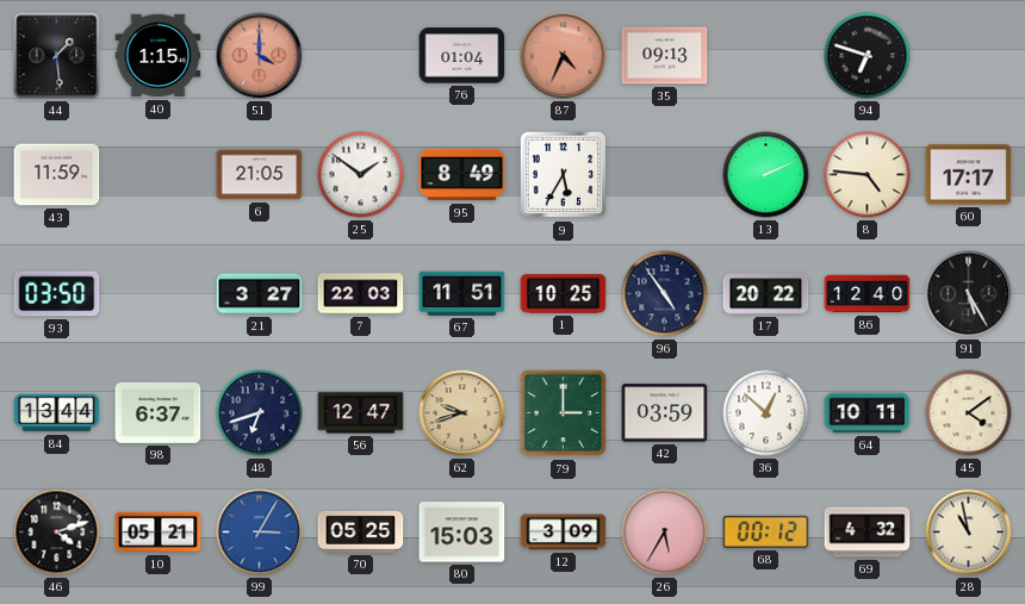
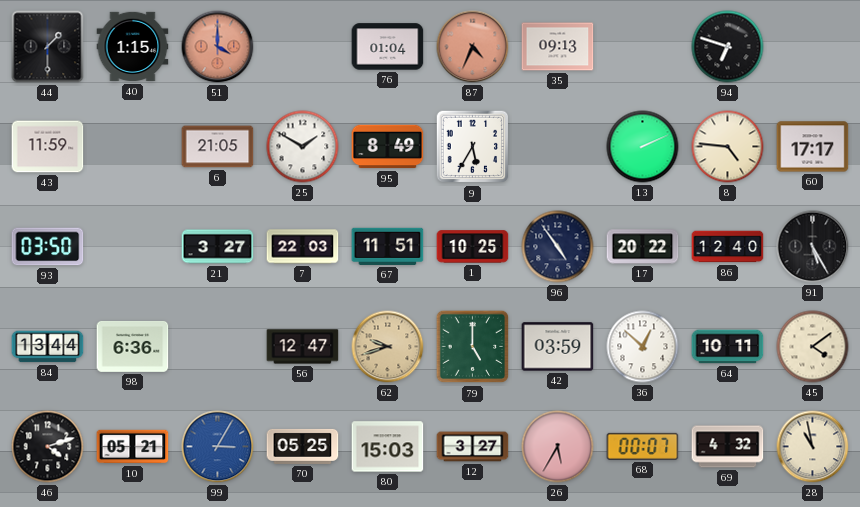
44: 1:29 -> 1:30
25: 1:51 -> 1:50
98: 6:37 -> 6:36
48: 6:42 -> none
79: 3:00 -> 5:00
12: 3:09 -> 3:27
68: 00:12 -> 00:07
